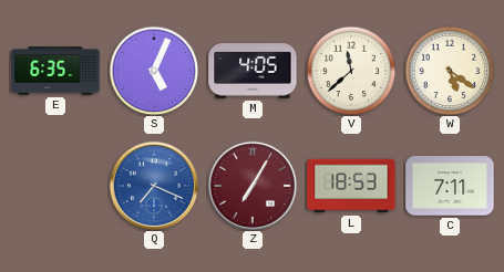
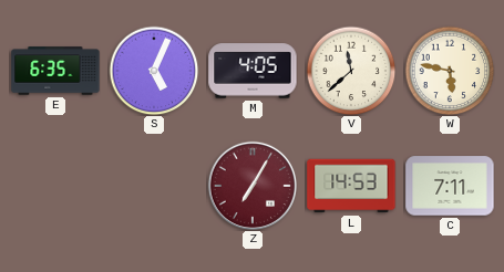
W: 5:21 -> 5:47
Q: 7:19 -> none
L: 18:53 -> 14:53
